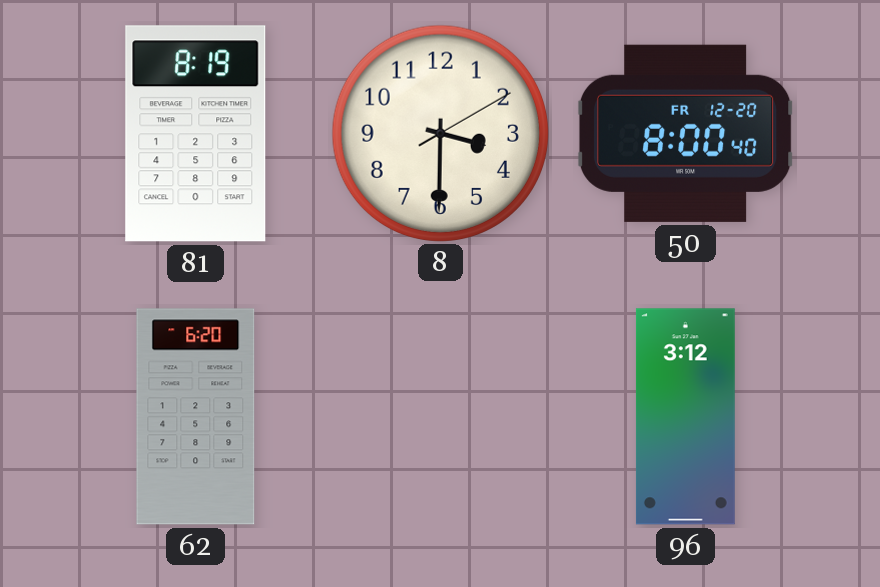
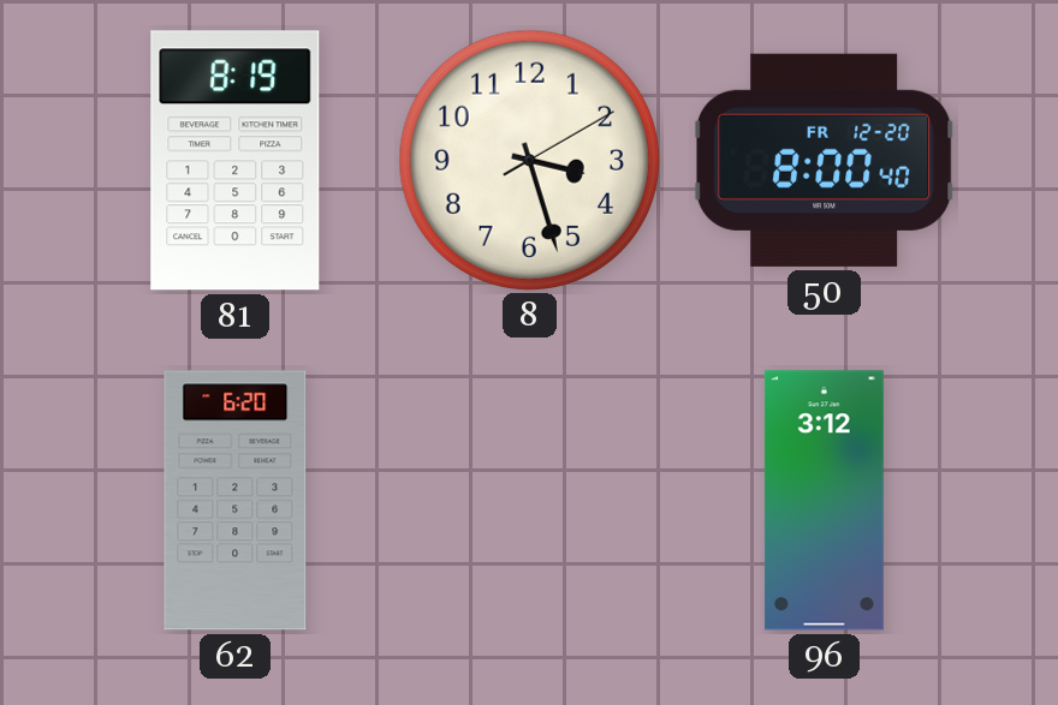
8: 3:30 -> 3:27
